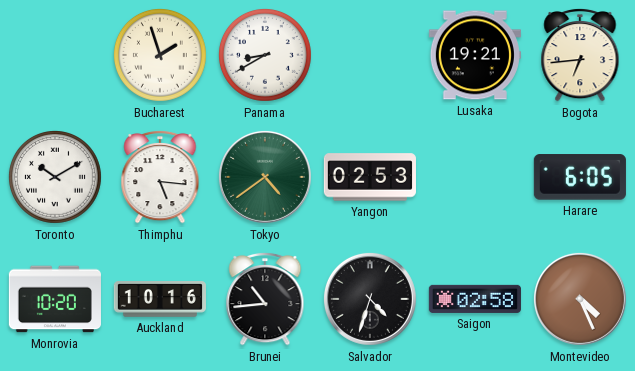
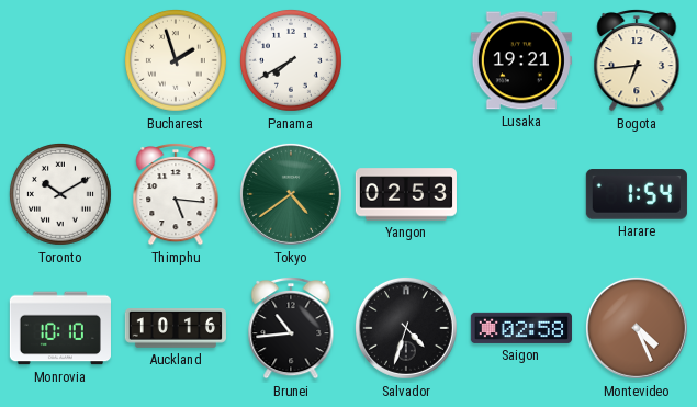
Panama: 8:40 -> 7:40
Harare: 6:05 -> 1:54
Monrovia: 10:20 -> 10:10
